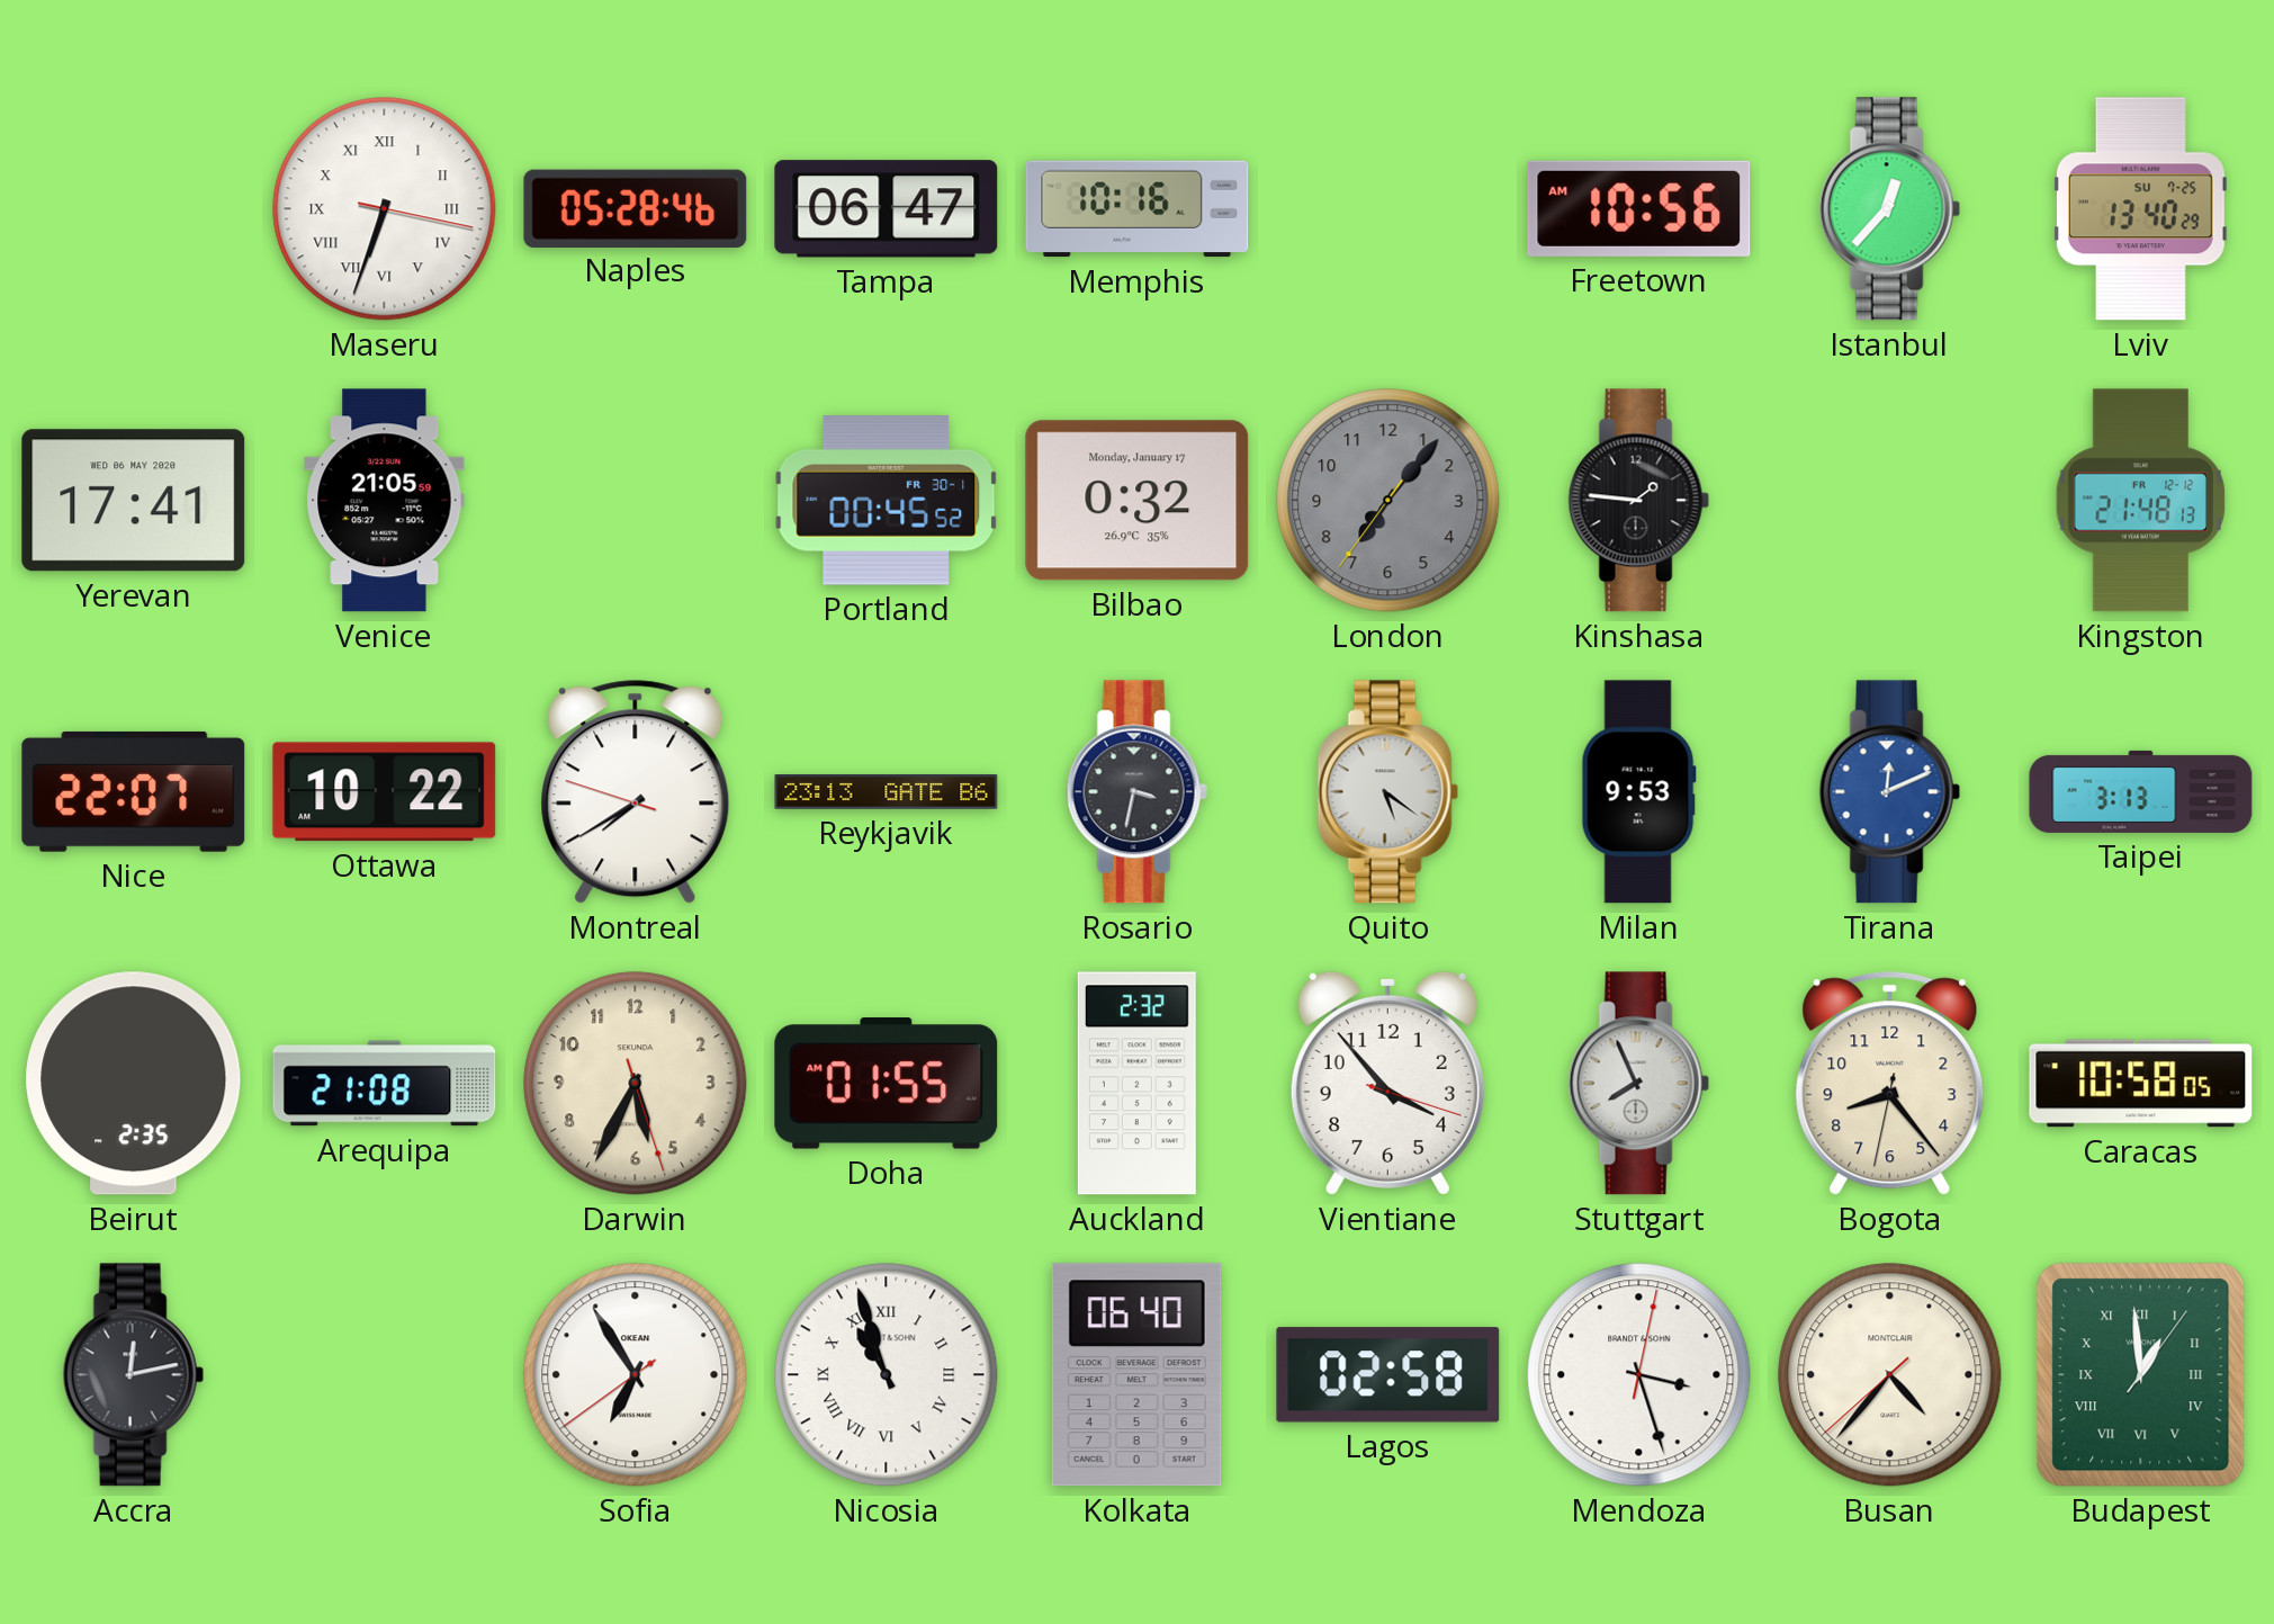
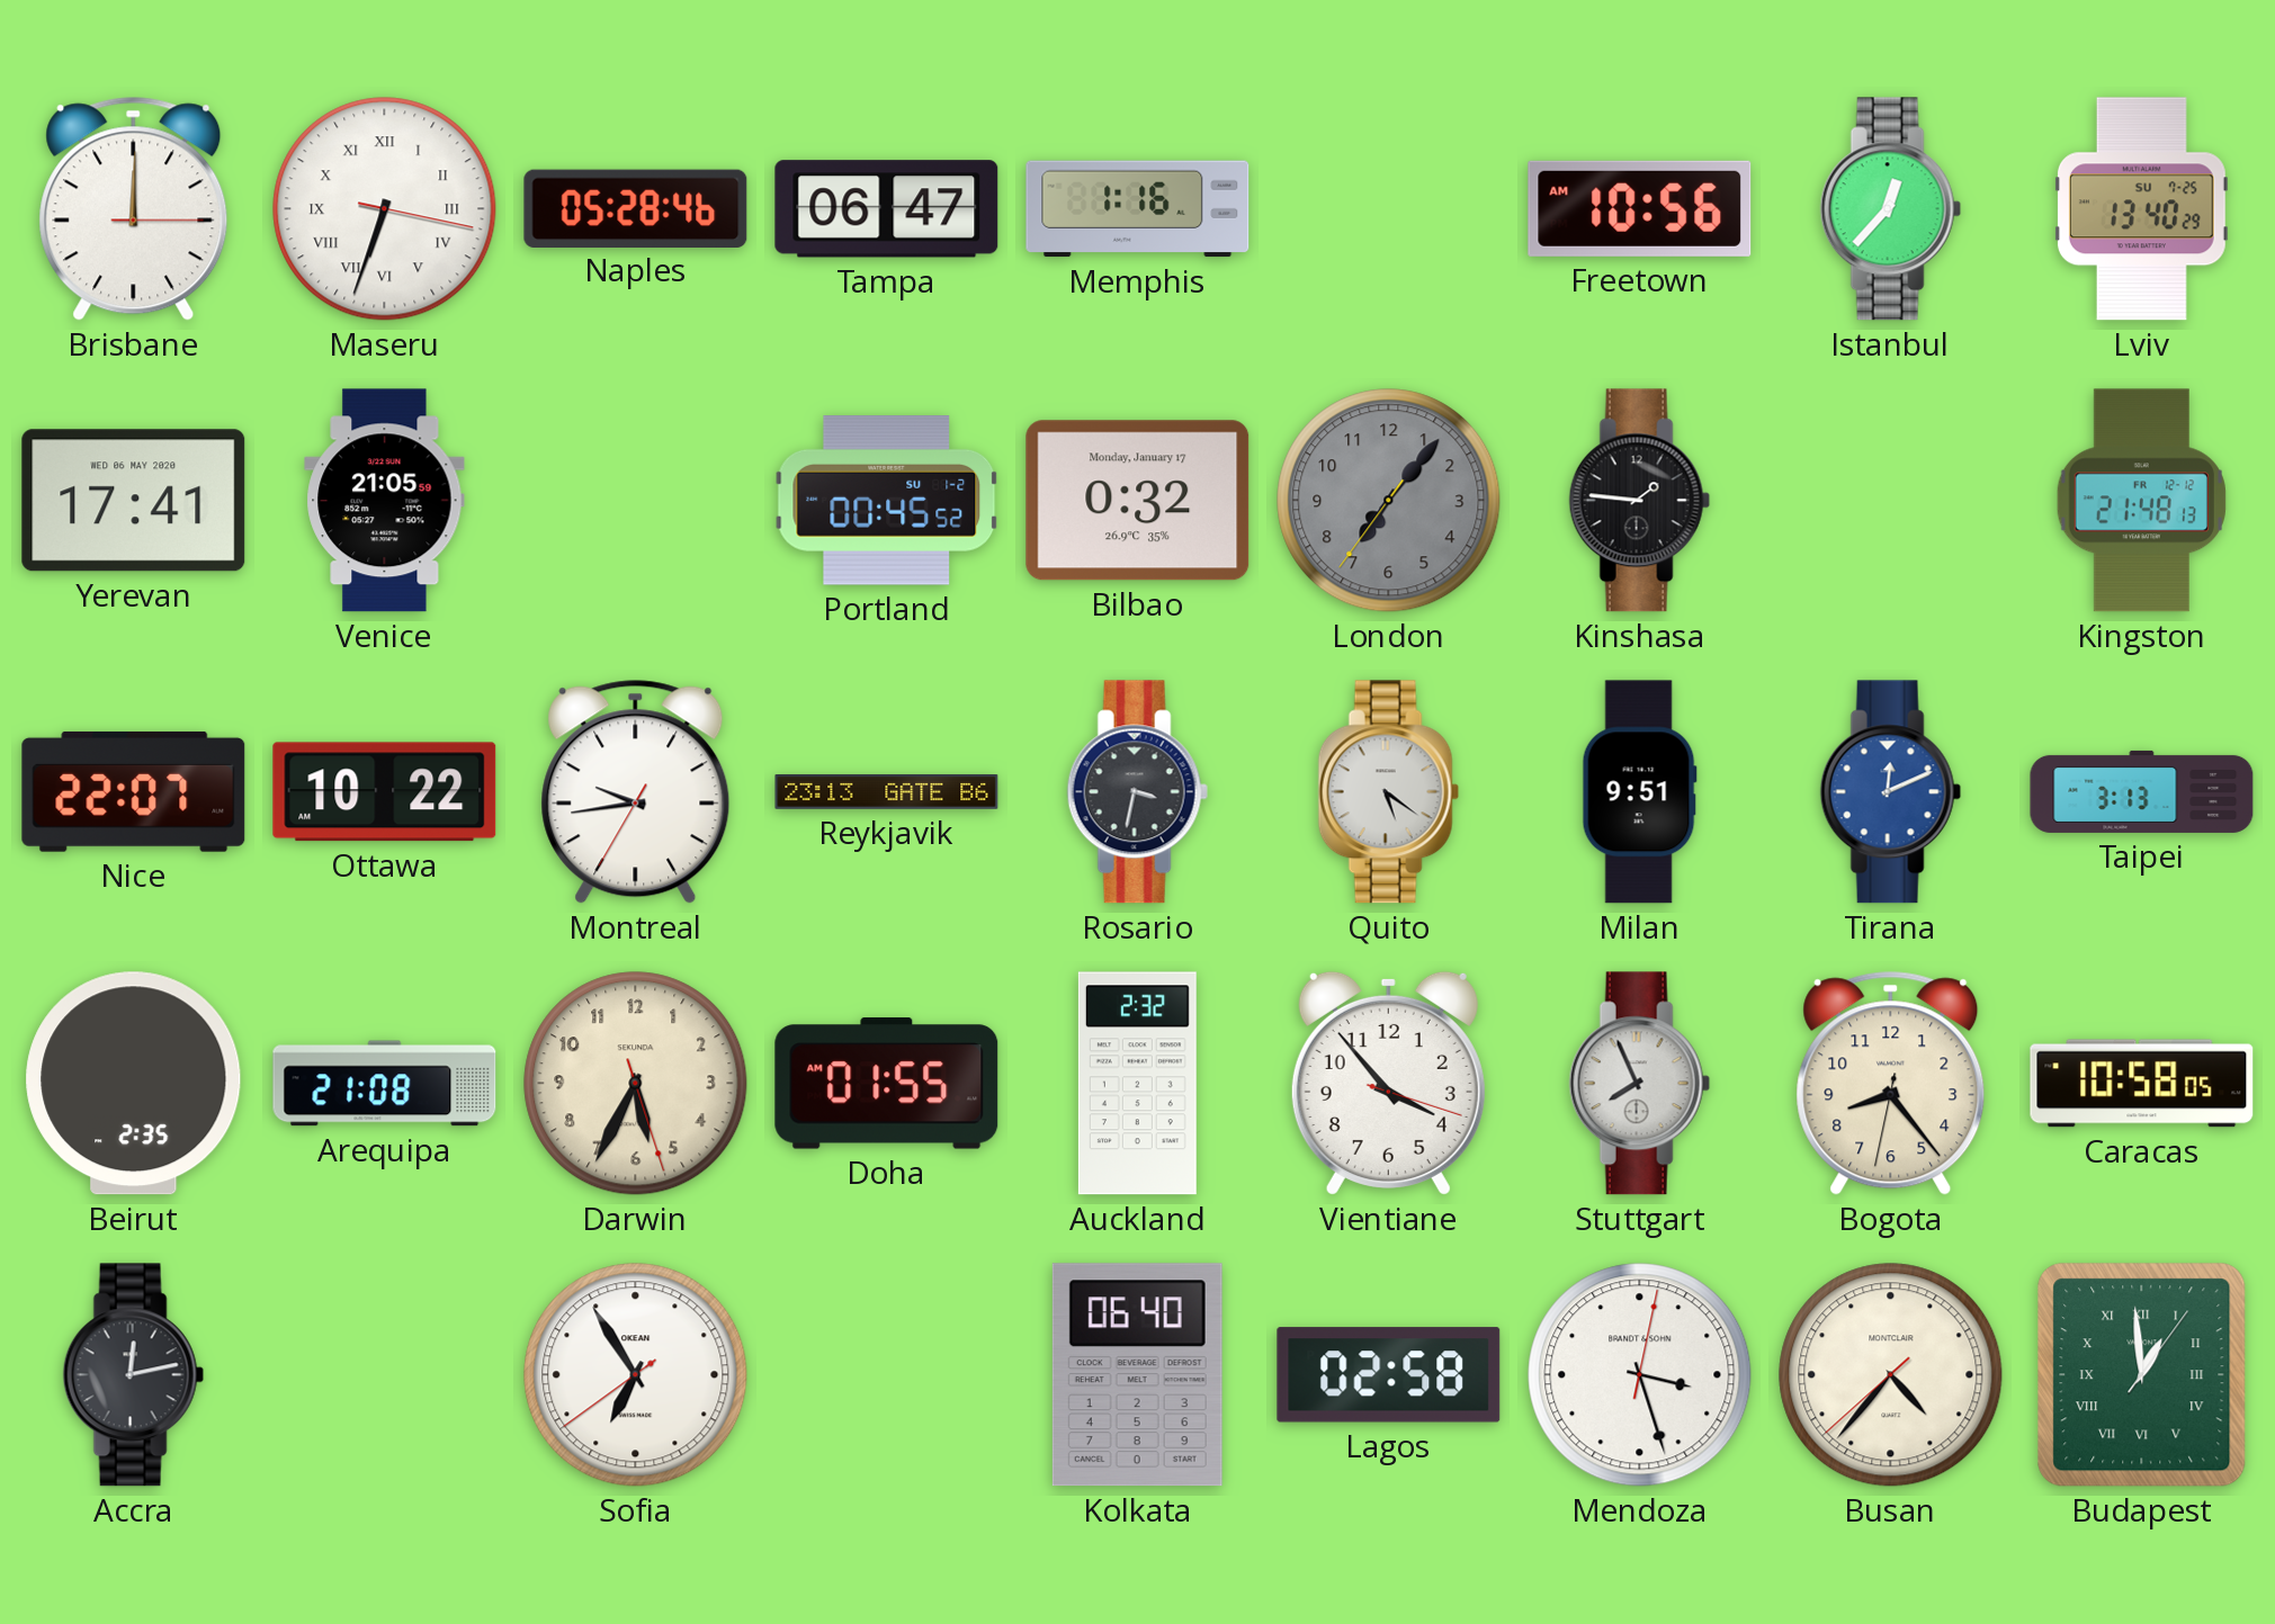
Brisbane: none -> 12:00
Memphis: 10:16 -> 1:16
Portland date: FR 30-1 -> SU 1-2
Montreal: 7:39 -> 9:43
Milan: 9:53 -> 9:51
Nicosia: 10:57 -> none
